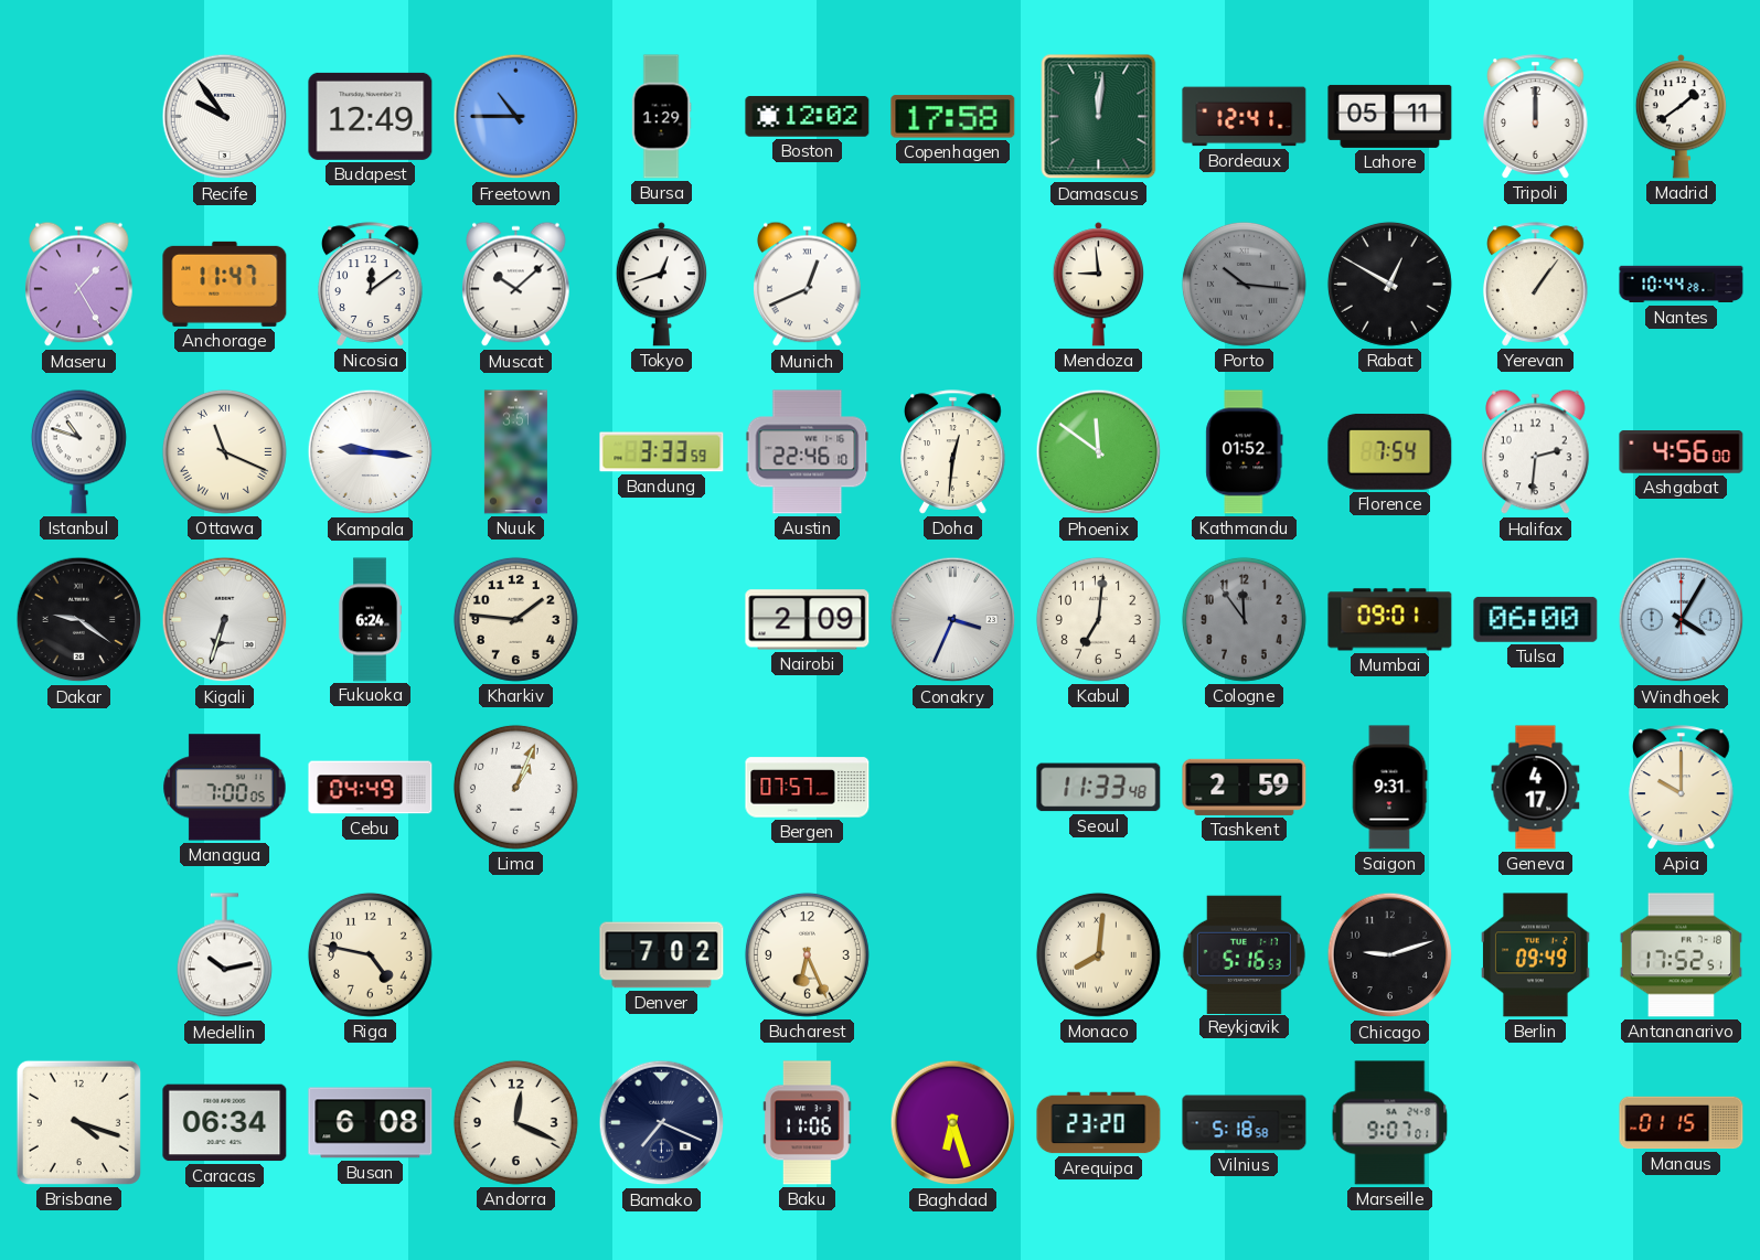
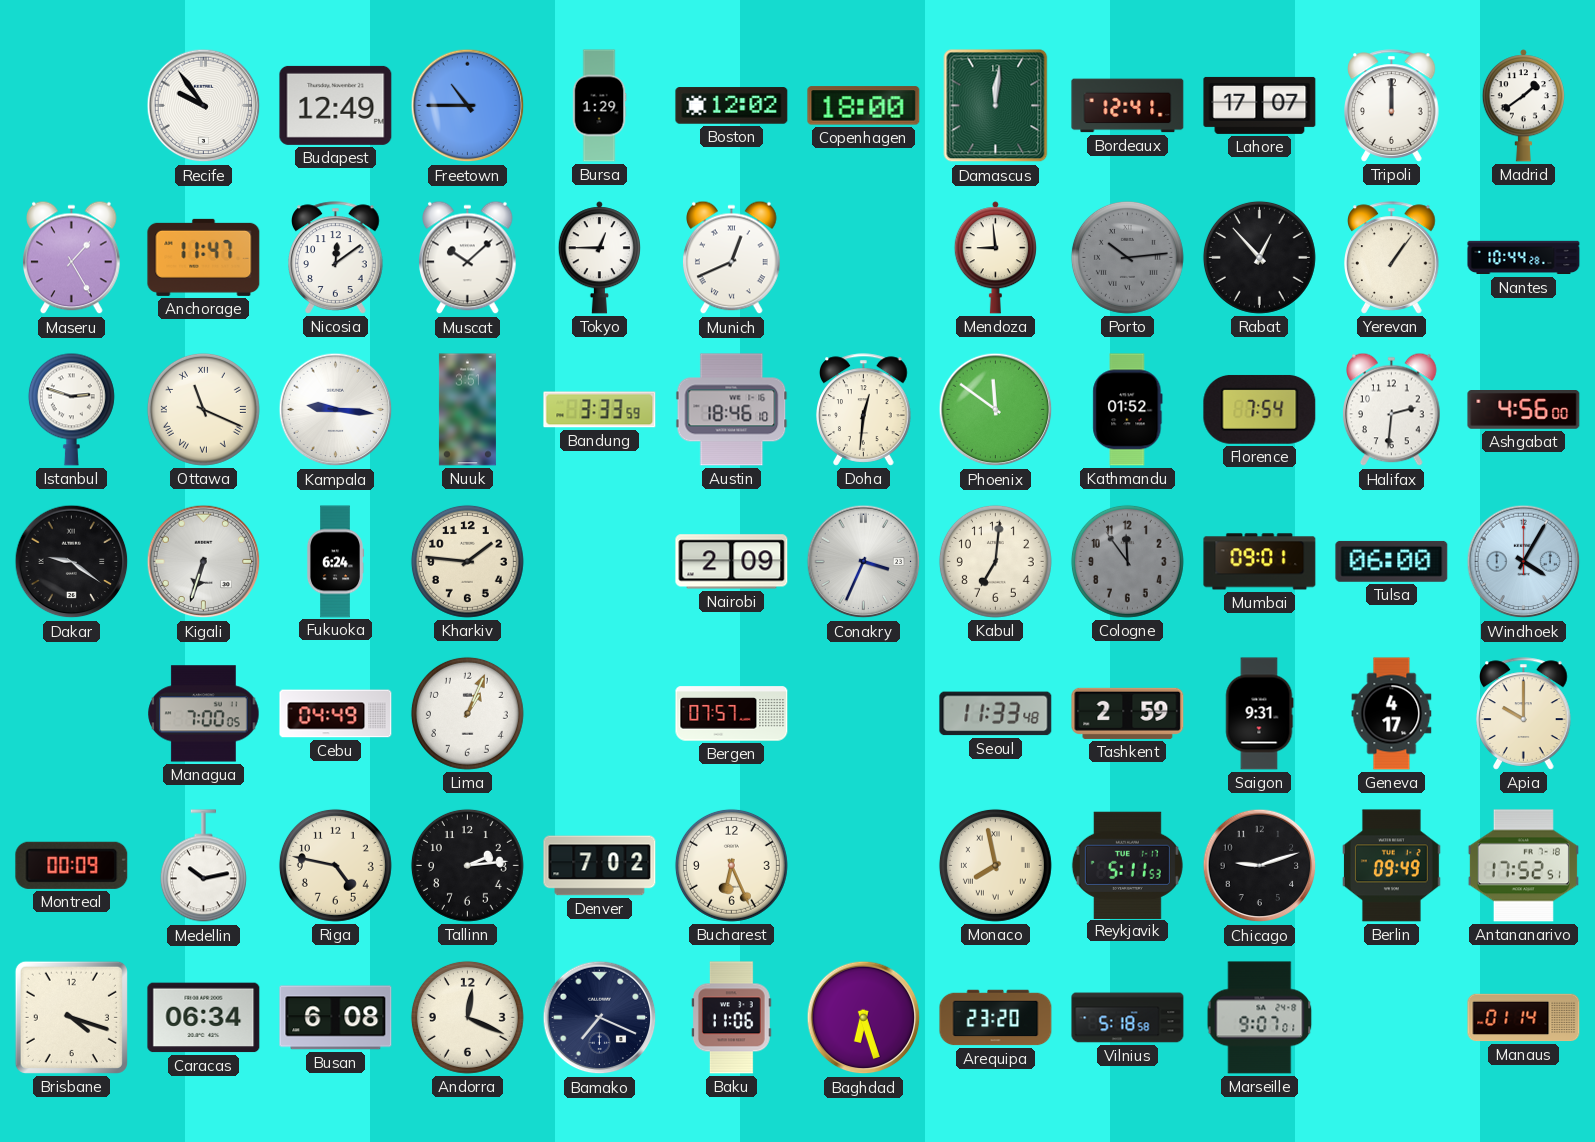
Copenhagen: 17:58 -> 18:00
Lahore: 05:11 -> 17:07
Tokyo: 12:42 -> 12:45
Porto: 10:16 -> 10:14
Rabat: 12:50 -> 12:53
Istanbul: 10:48 -> 2:48
Austin: 22:46 -> 18:46
Montreal: none -> 00:09
Tallinn: none -> 2:14
Monaco: 8:01 -> 7:58
Reykjavik: 5:16 -> 5:11
Manaus: 01:15 -> 01:14
